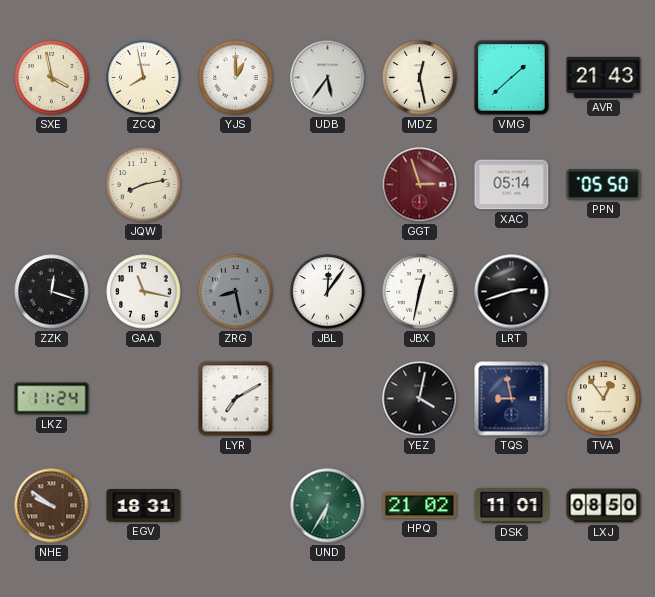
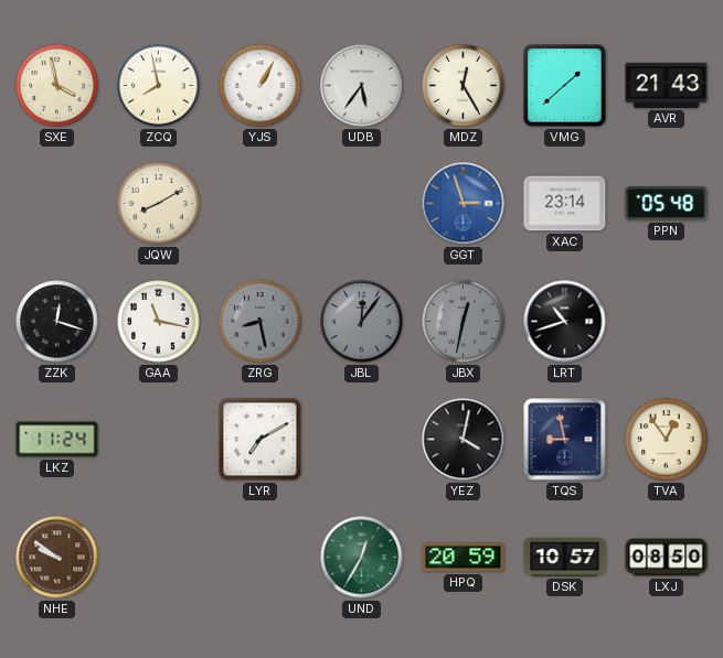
YJS: 1:00 -> 1:05
MDZ: 12:28 -> 12:25
JQW: 8:13 -> 8:10
GGT dial: burgundy -> blue
XAC: 05:14 -> 23:14
PPN: 05:50 -> 05:48
JBL dial: white -> grey
JBX dial: white -> grey
LRT: 2:42 -> 10:42
EGV: 18:31 -> none
UND: 6:35 -> 12:35
HPQ: 21:02 -> 20:59
DSK: 11:01 -> 10:57
